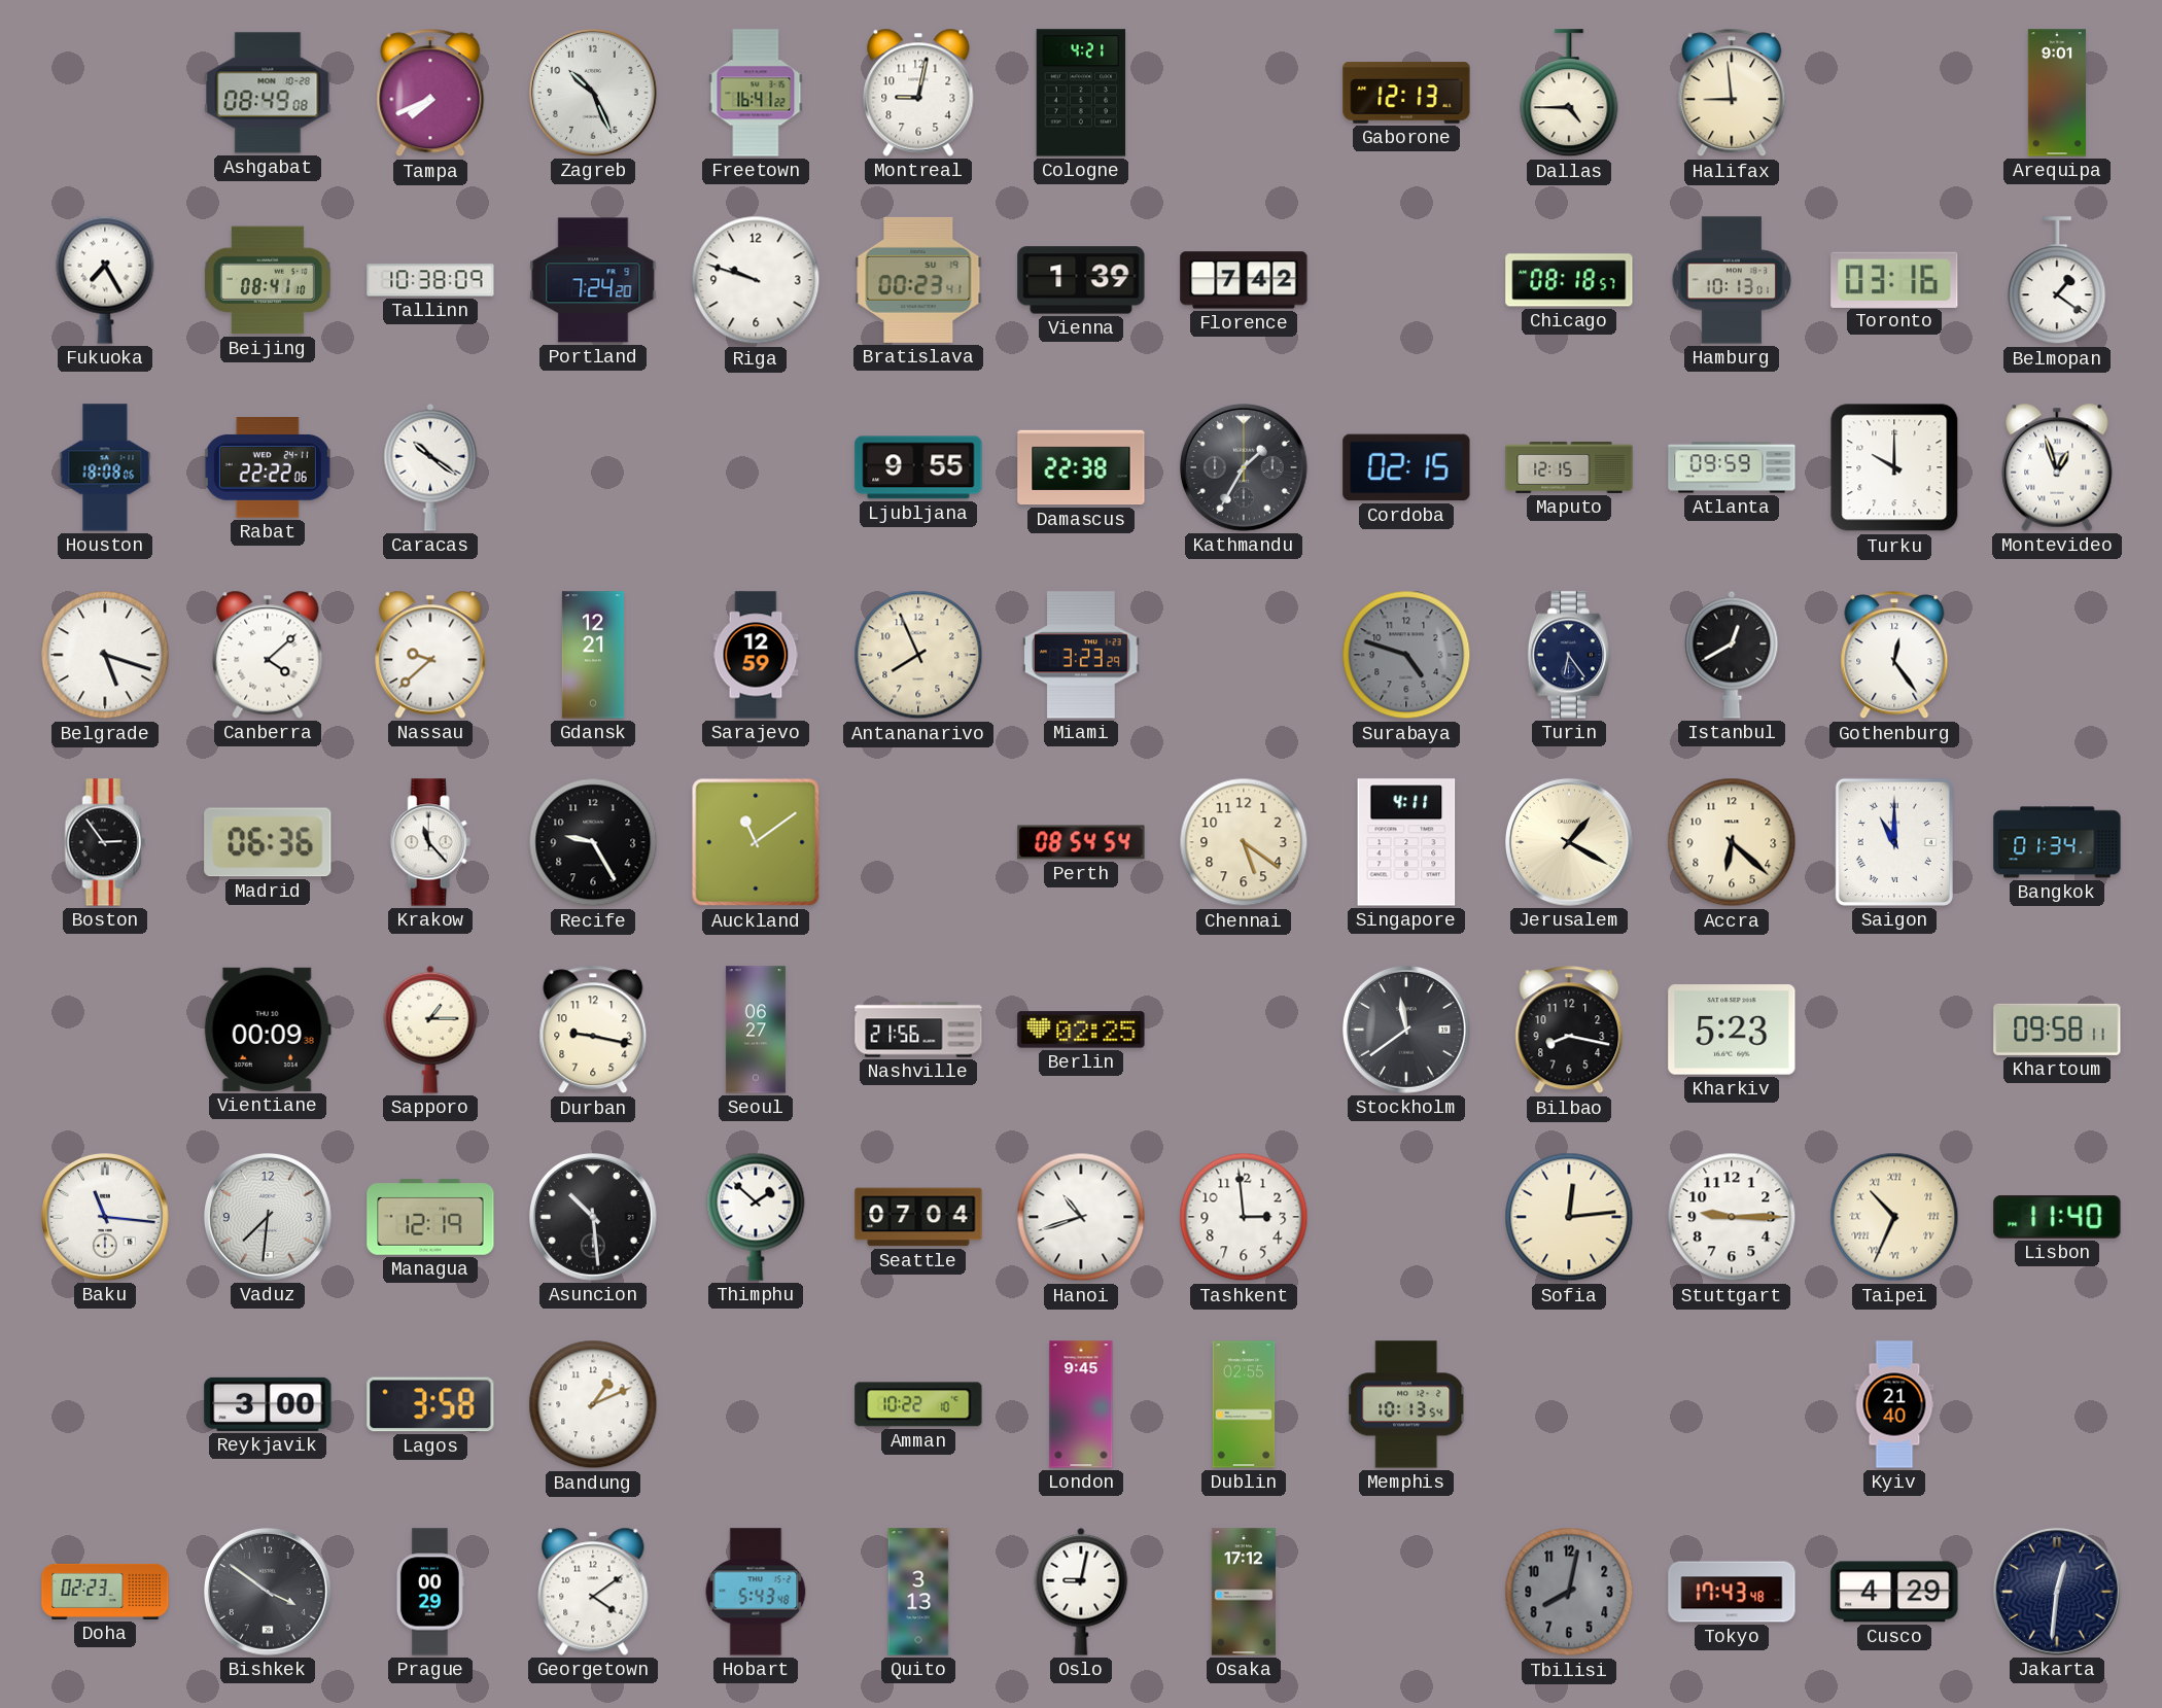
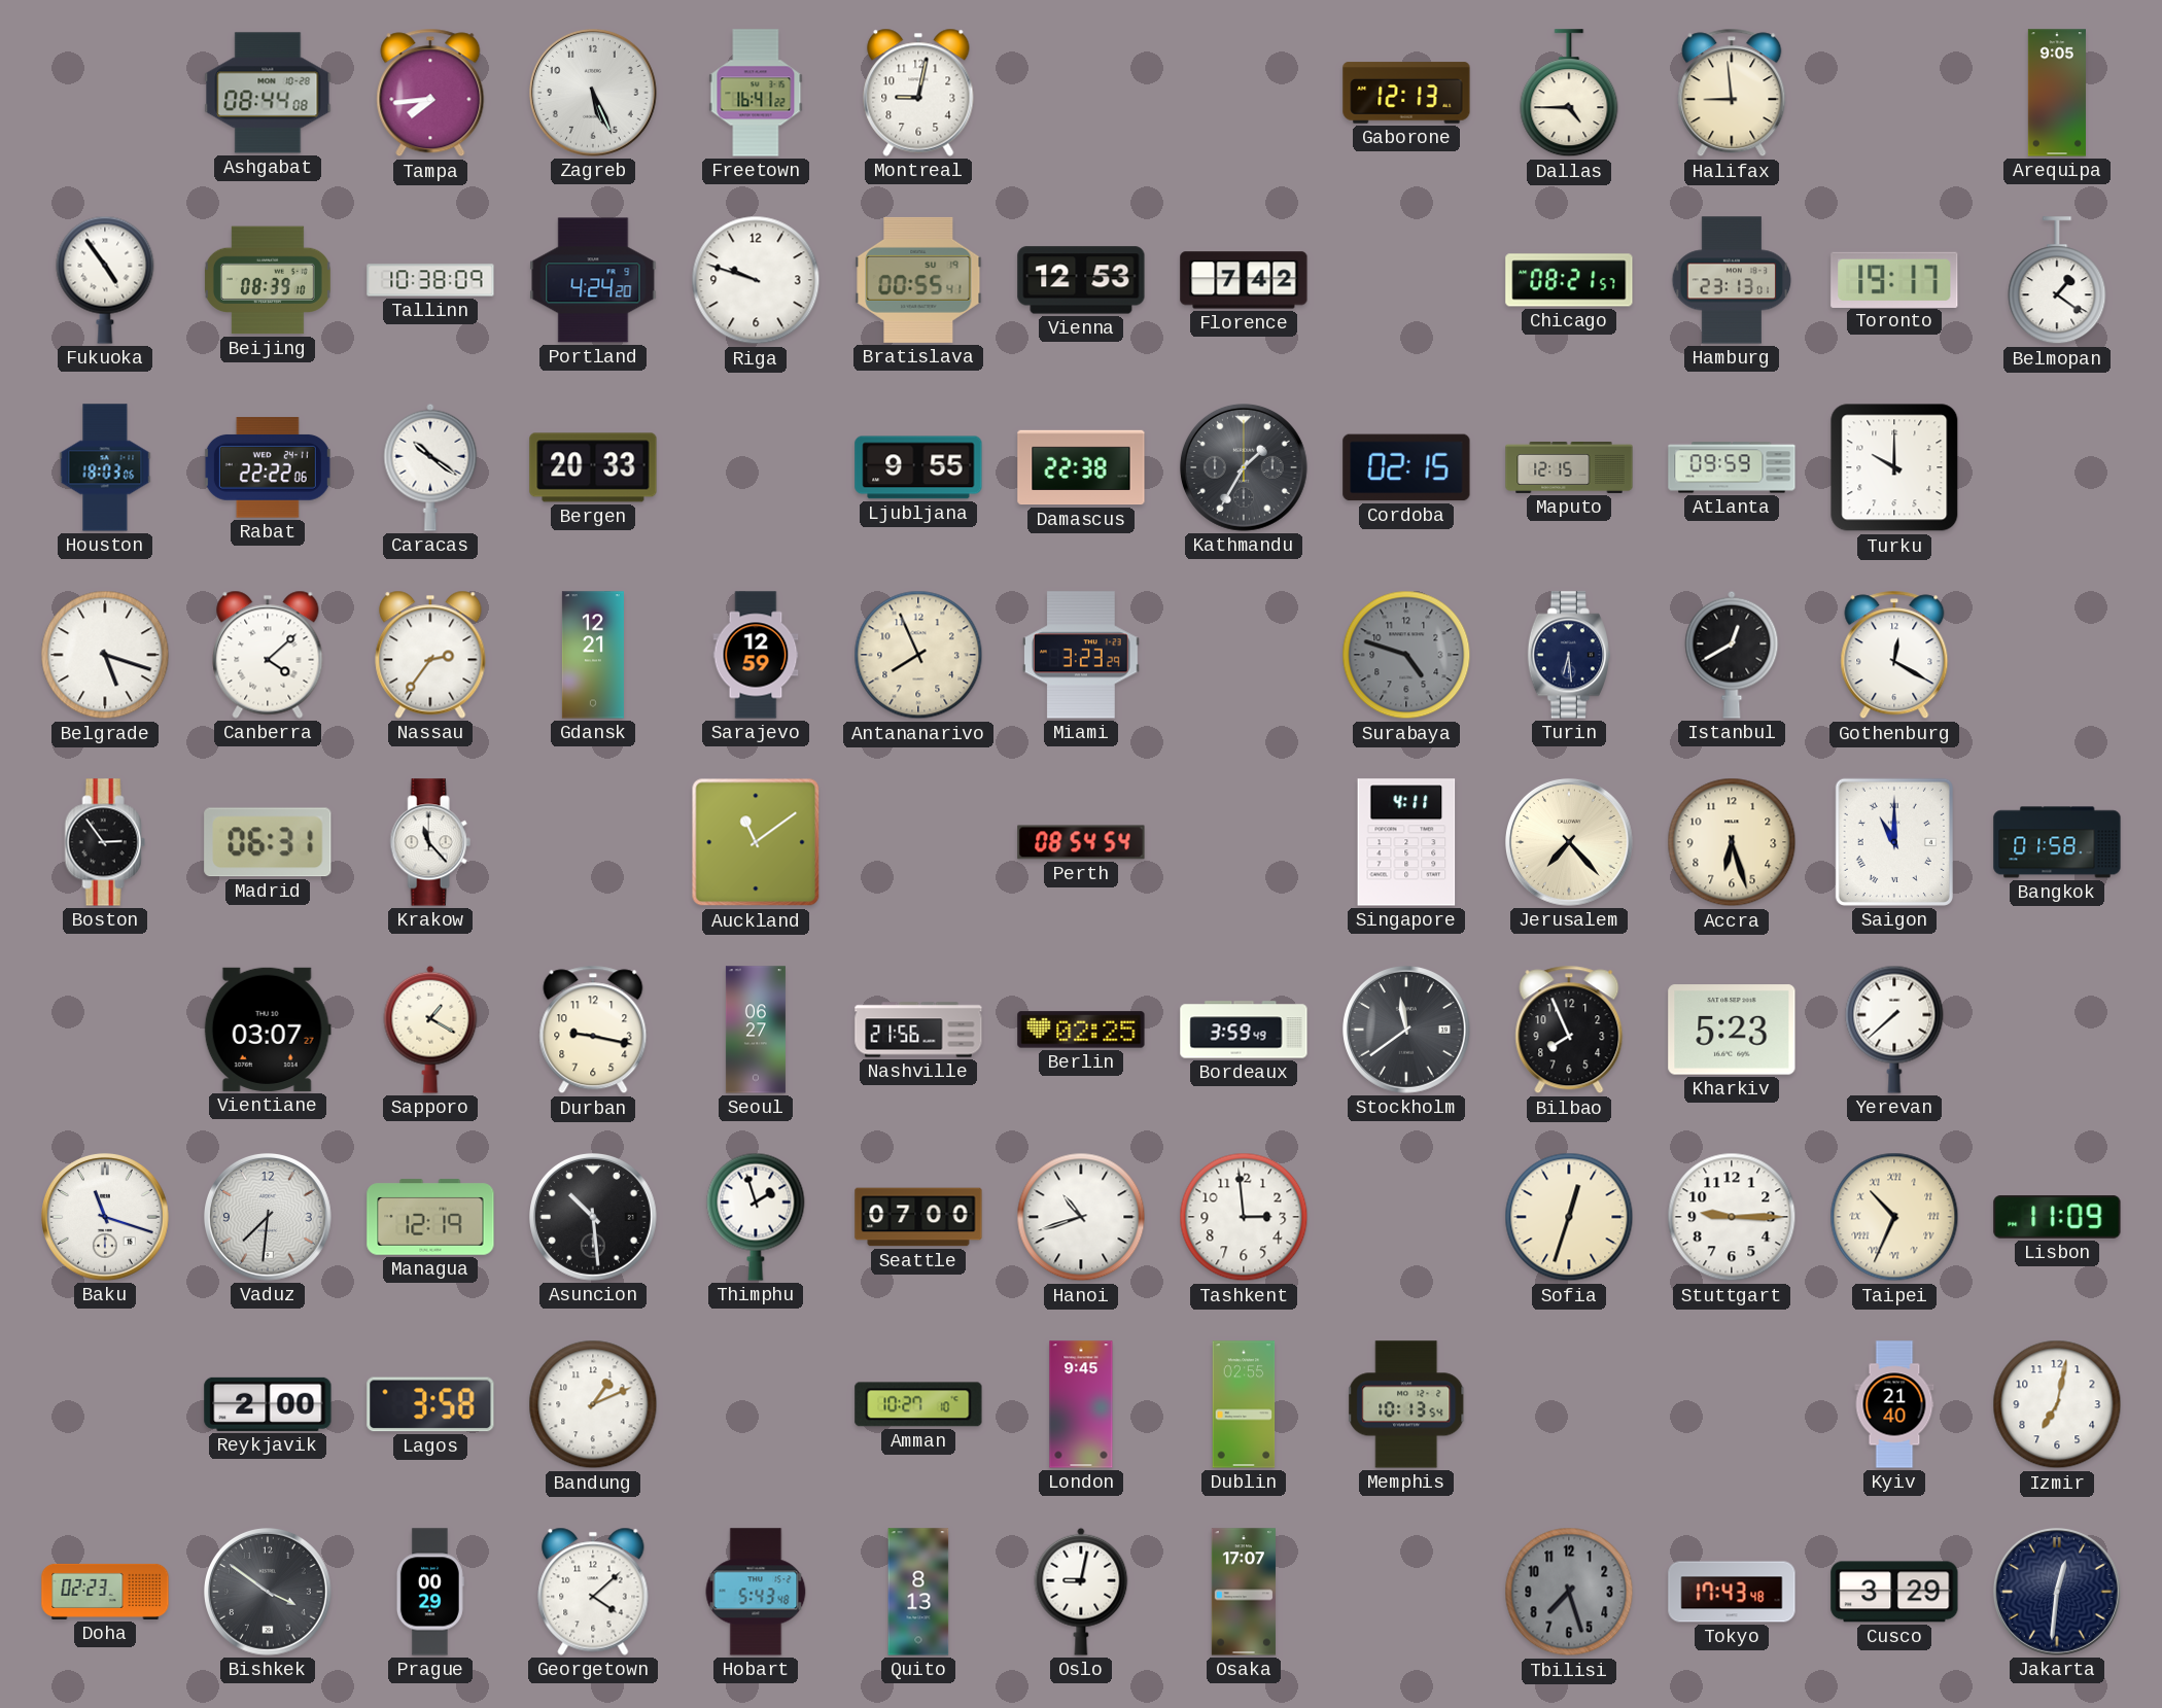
Ashgabat: 08:49 -> 08:44
Tampa: 7:41 -> 7:44
Zagreb: 10:26 -> 5:26
Cologne: 4:21 -> none
Arequipa: 9:01 -> 9:05
Fukuoka: 7:25 -> 4:54
Beijing: 08:41 -> 08:39
Portland: 7:24 -> 4:24
Bratislava: 00:23 -> 00:55
Vienna: 1:39 -> 12:53
Chicago: 08:18 -> 08:21
Hamburg: 10:13 -> 23:13
Toronto: 03:16 -> 19:17
Houston: 18:08 -> 18:03
Bergen: none -> 20:33
Montevideo: 12:57 -> none
Nassau: 9:38 -> 2:36
Turin: 6:24 -> 6:29
Gothenburg: 12:24 -> 12:20
Madrid: 06:36 -> 06:31
Recife: 9:25 -> none
Chennai: 5:21 -> none
Jerusalem: 1:20 -> 7:23
Accra: 6:22 -> 6:27
Bangkok: 01:34 -> 01:58
Vientiane: 00:09 -> 03:07
Sapporo: 1:15 -> 1:20
Bordeaux: none -> 3:59
Bilbao: 8:17 -> 7:56
Yerevan: none -> 7:38
Khartoum: 09:58 -> none
Baku: 11:16 -> 11:18
Thimphu: 1:52 -> 1:57
Seattle: 07:04 -> 07:00
Sofia: 12:14 -> 12:33
Lisbon: 11:40 -> 11:09
Reykjavik: 3:00 -> 2:00
Amman: 10:22 -> 10:27
Izmir: none -> 7:02
Georgetown: 4:09 -> 4:08
Quito: 3:13 -> 8:13
Osaka: 17:12 -> 17:07
Tbilisi: 8:02 -> 7:27
Cusco: 4:29 -> 3:29
